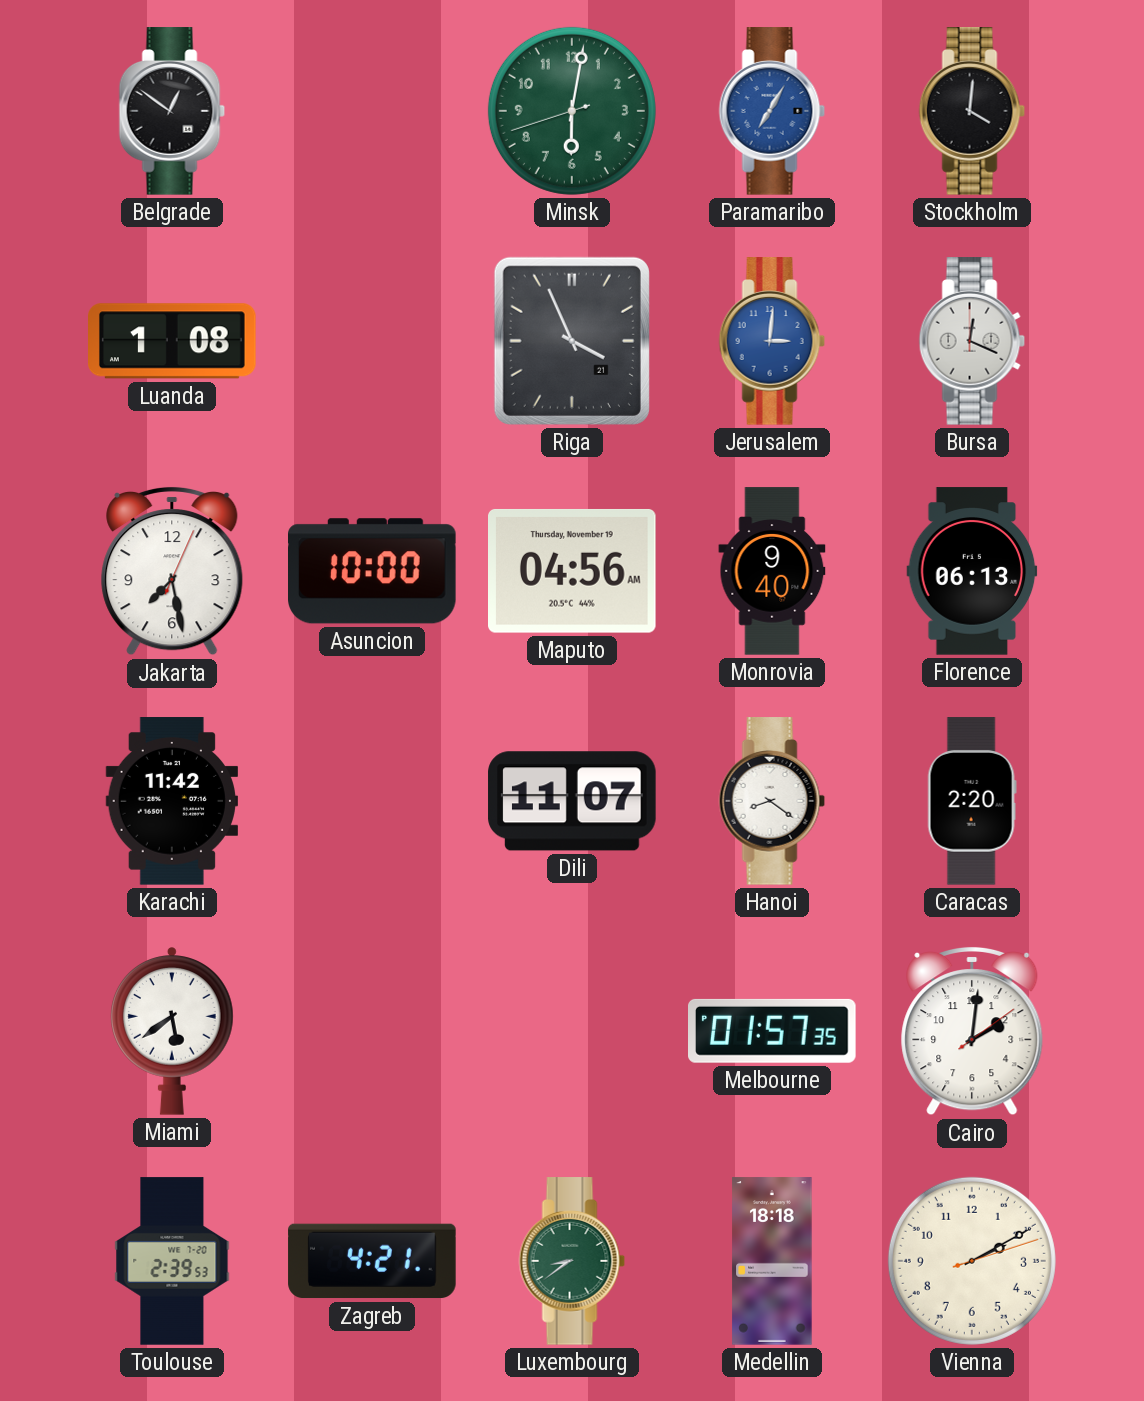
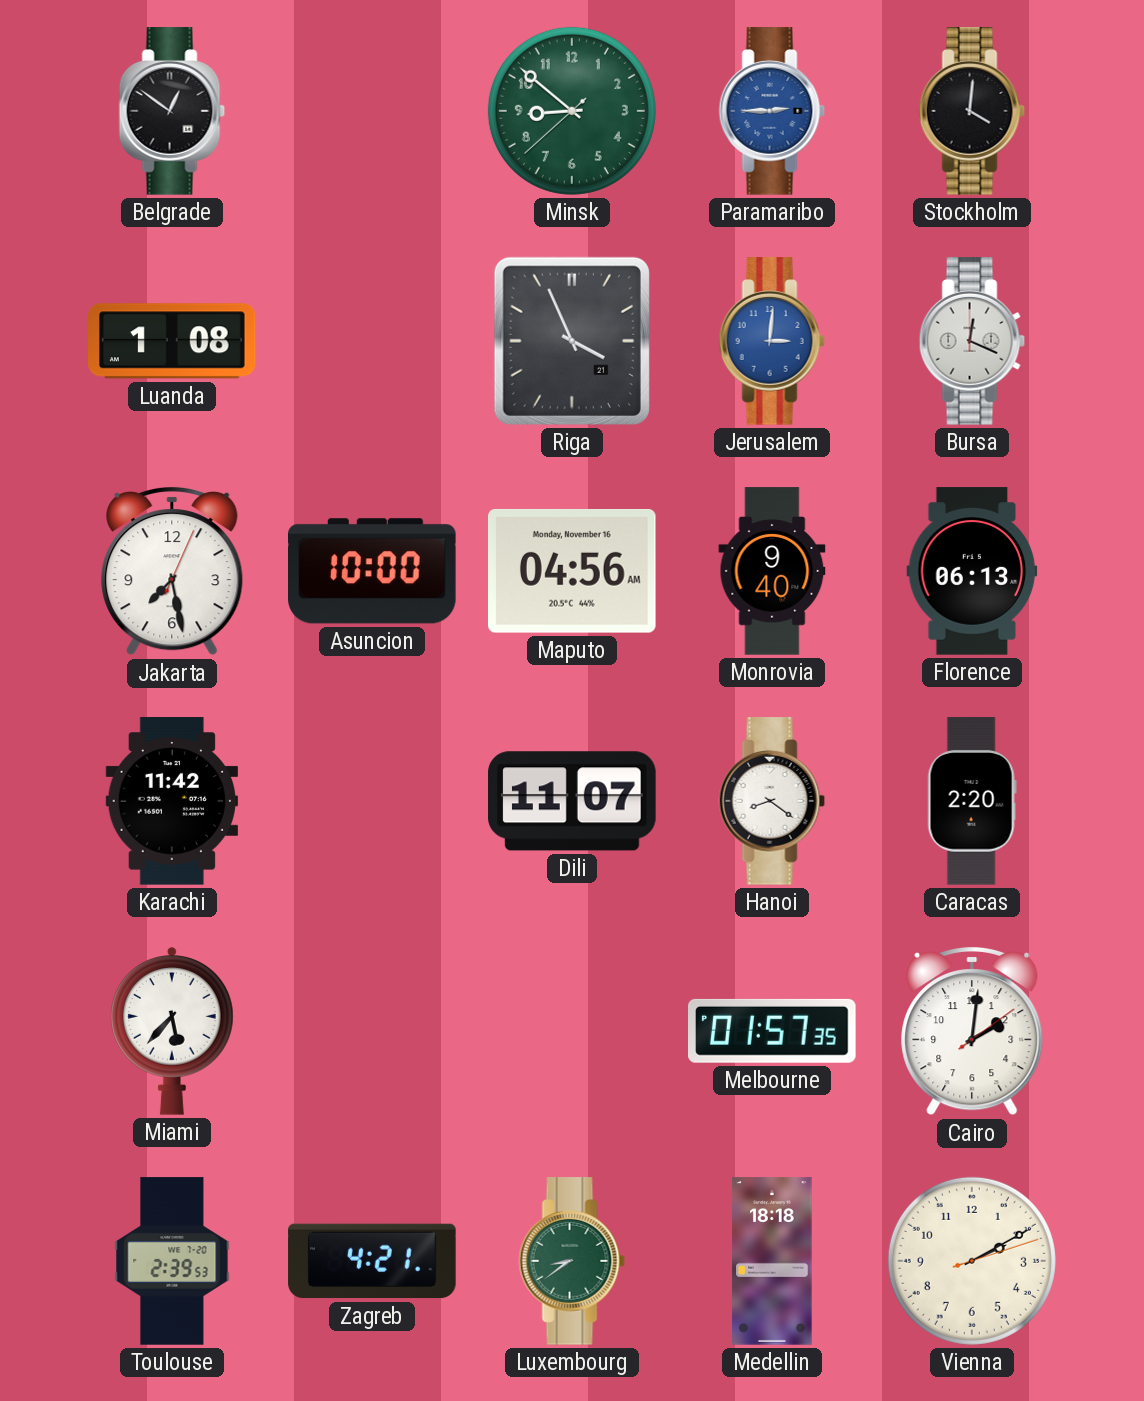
Minsk: 6:01 -> 8:51
Paramaribo: 7:05 -> 2:45
Maputo date: Thursday, November 19 -> Monday, November 16
Miami: 5:39 -> 5:37
